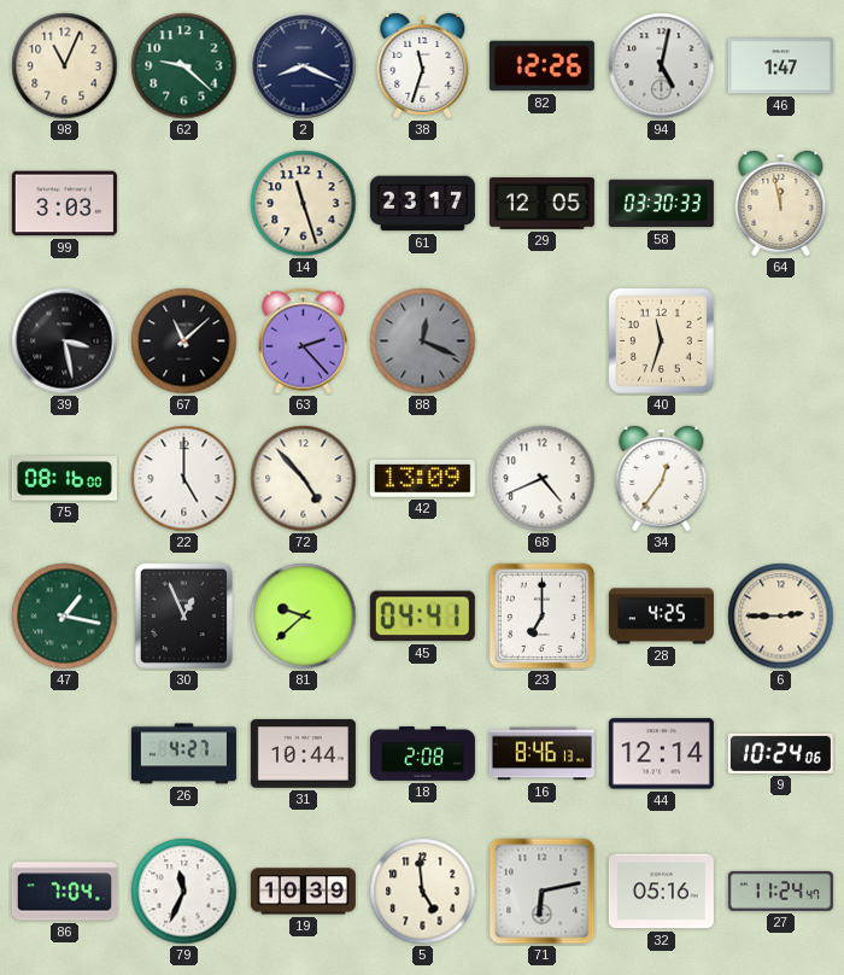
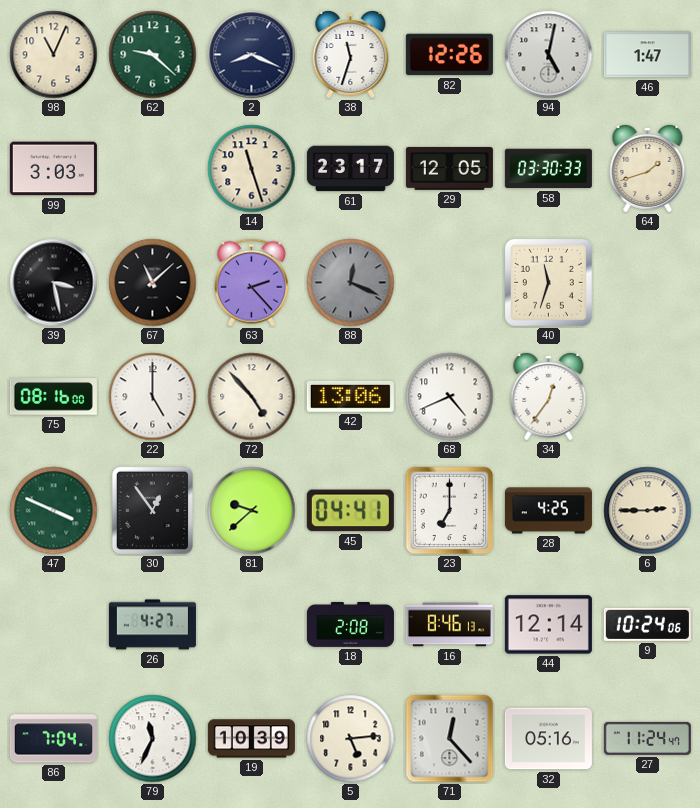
64: 11:58 -> 1:42
42: 13:09 -> 13:06
47: 1:17 -> 3:49
30: 12:56 -> 12:54
31: 10:44 -> none
5: 4:59 -> 5:14
71: 6:13 -> 12:23
